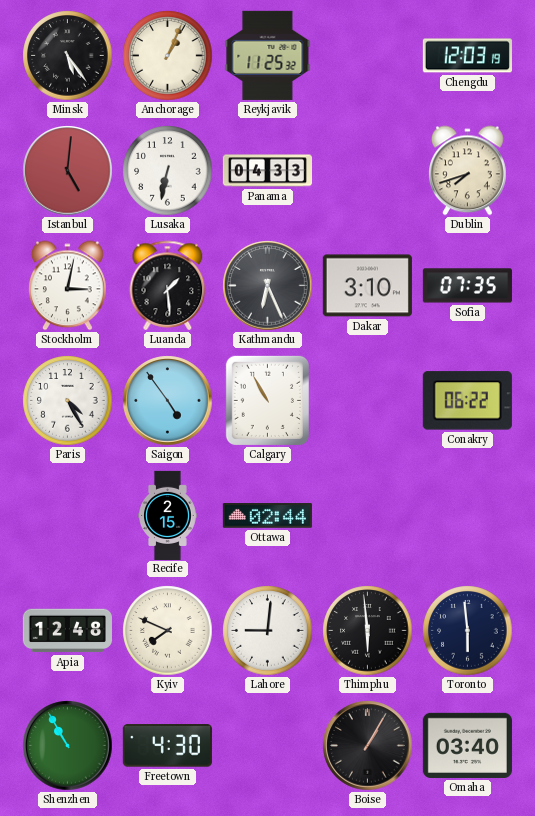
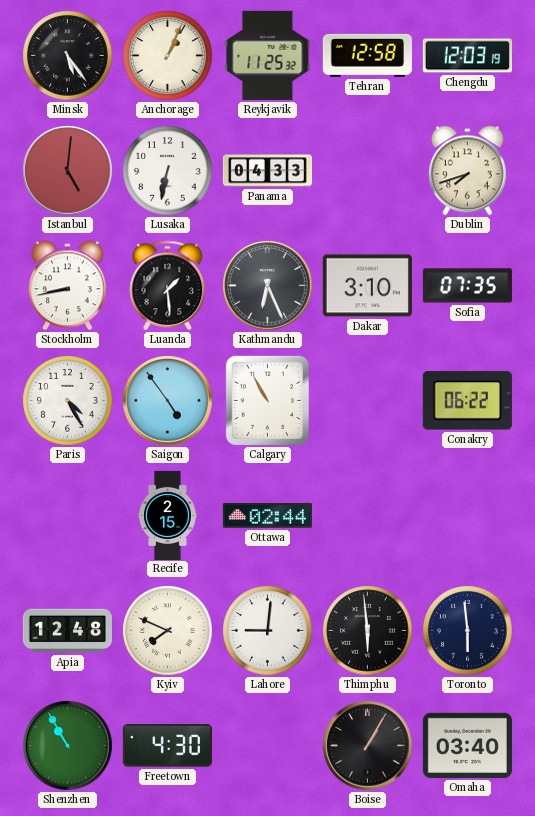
Tehran: none -> 12:58
Stockholm: 3:02 -> 8:43
